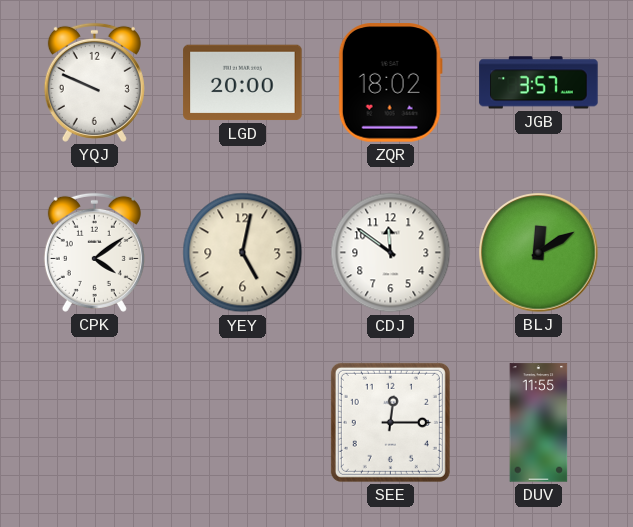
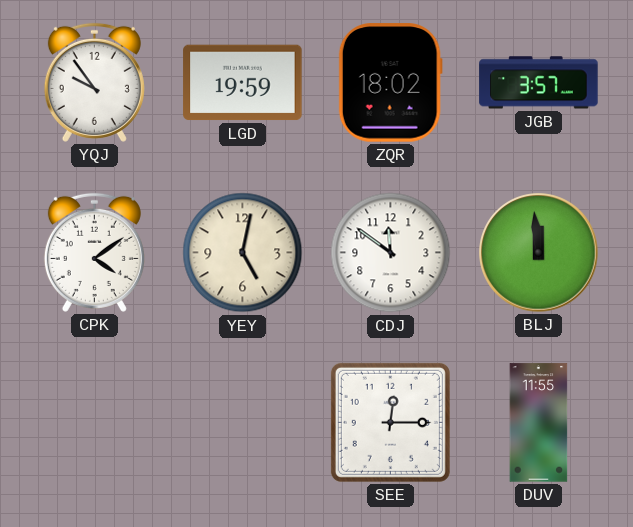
YQJ: 9:49 -> 9:54
LGD: 20:00 -> 19:59
BLJ: 12:10 -> 11:59
